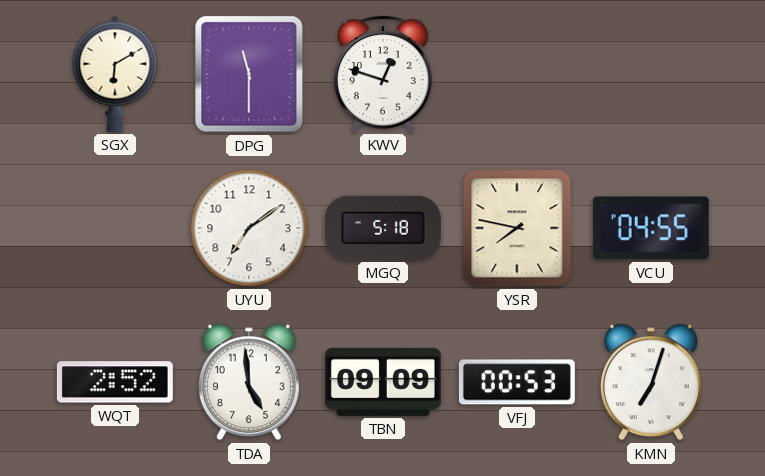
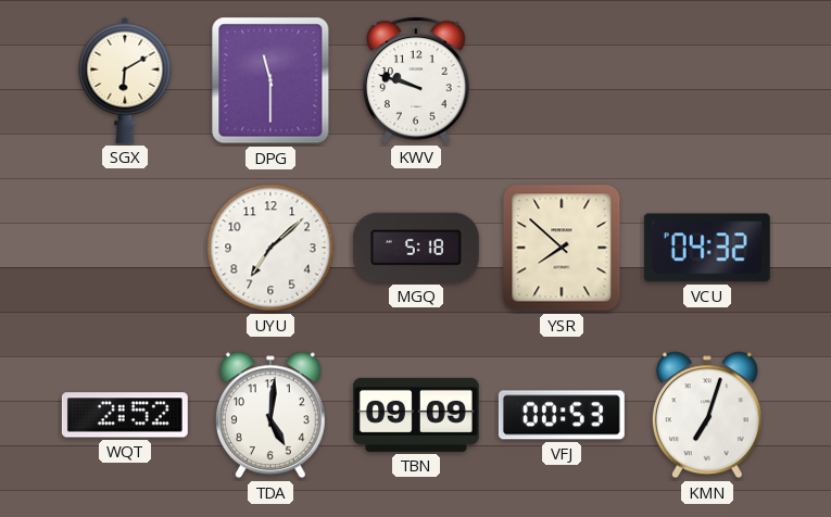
KWV: 12:48 -> 9:48
UYU: 7:09 -> 7:08
YSR: 7:47 -> 7:52
VCU: 04:55 -> 04:32
TDA: 4:59 -> 5:01
